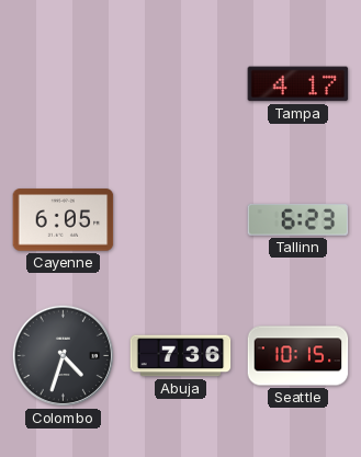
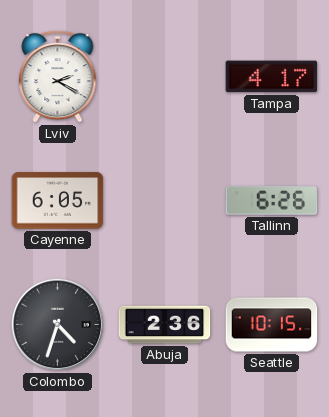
Lviv: none -> 2:20
Tallinn: 6:23 -> 6:26
Abuja: 7:36 -> 2:36
